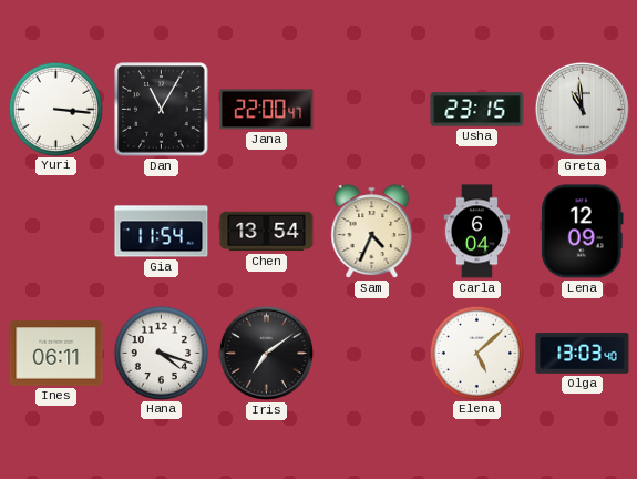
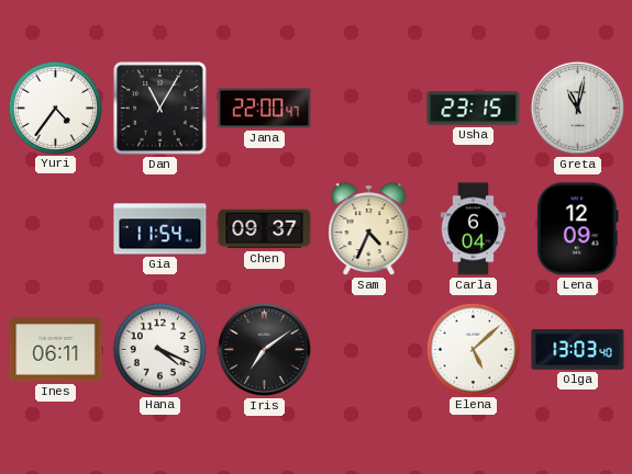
Yuri: 3:16 -> 4:36
Greta: 10:59 -> 11:02
Chen: 13:54 -> 09:37
Hana: 4:18 -> 4:19
